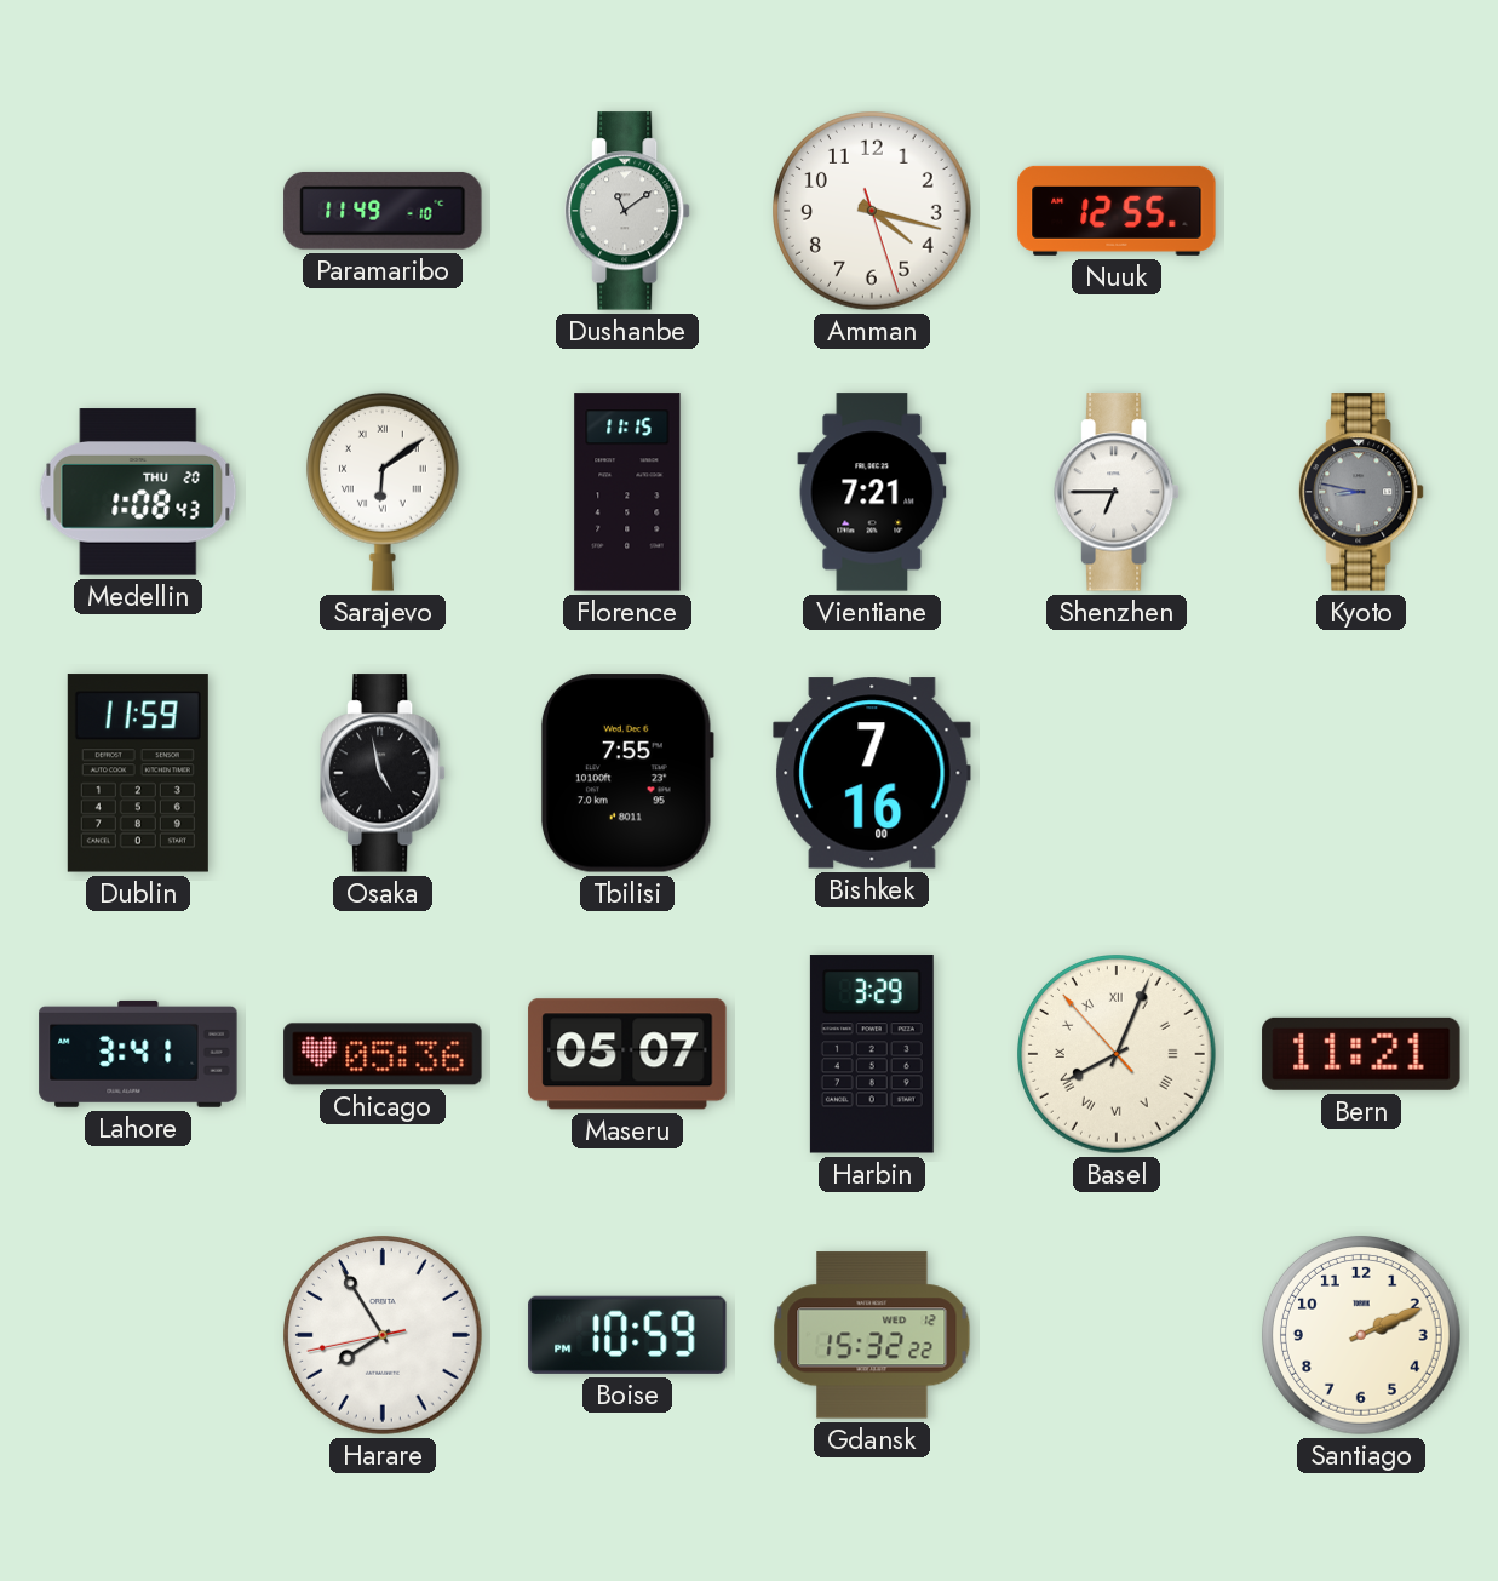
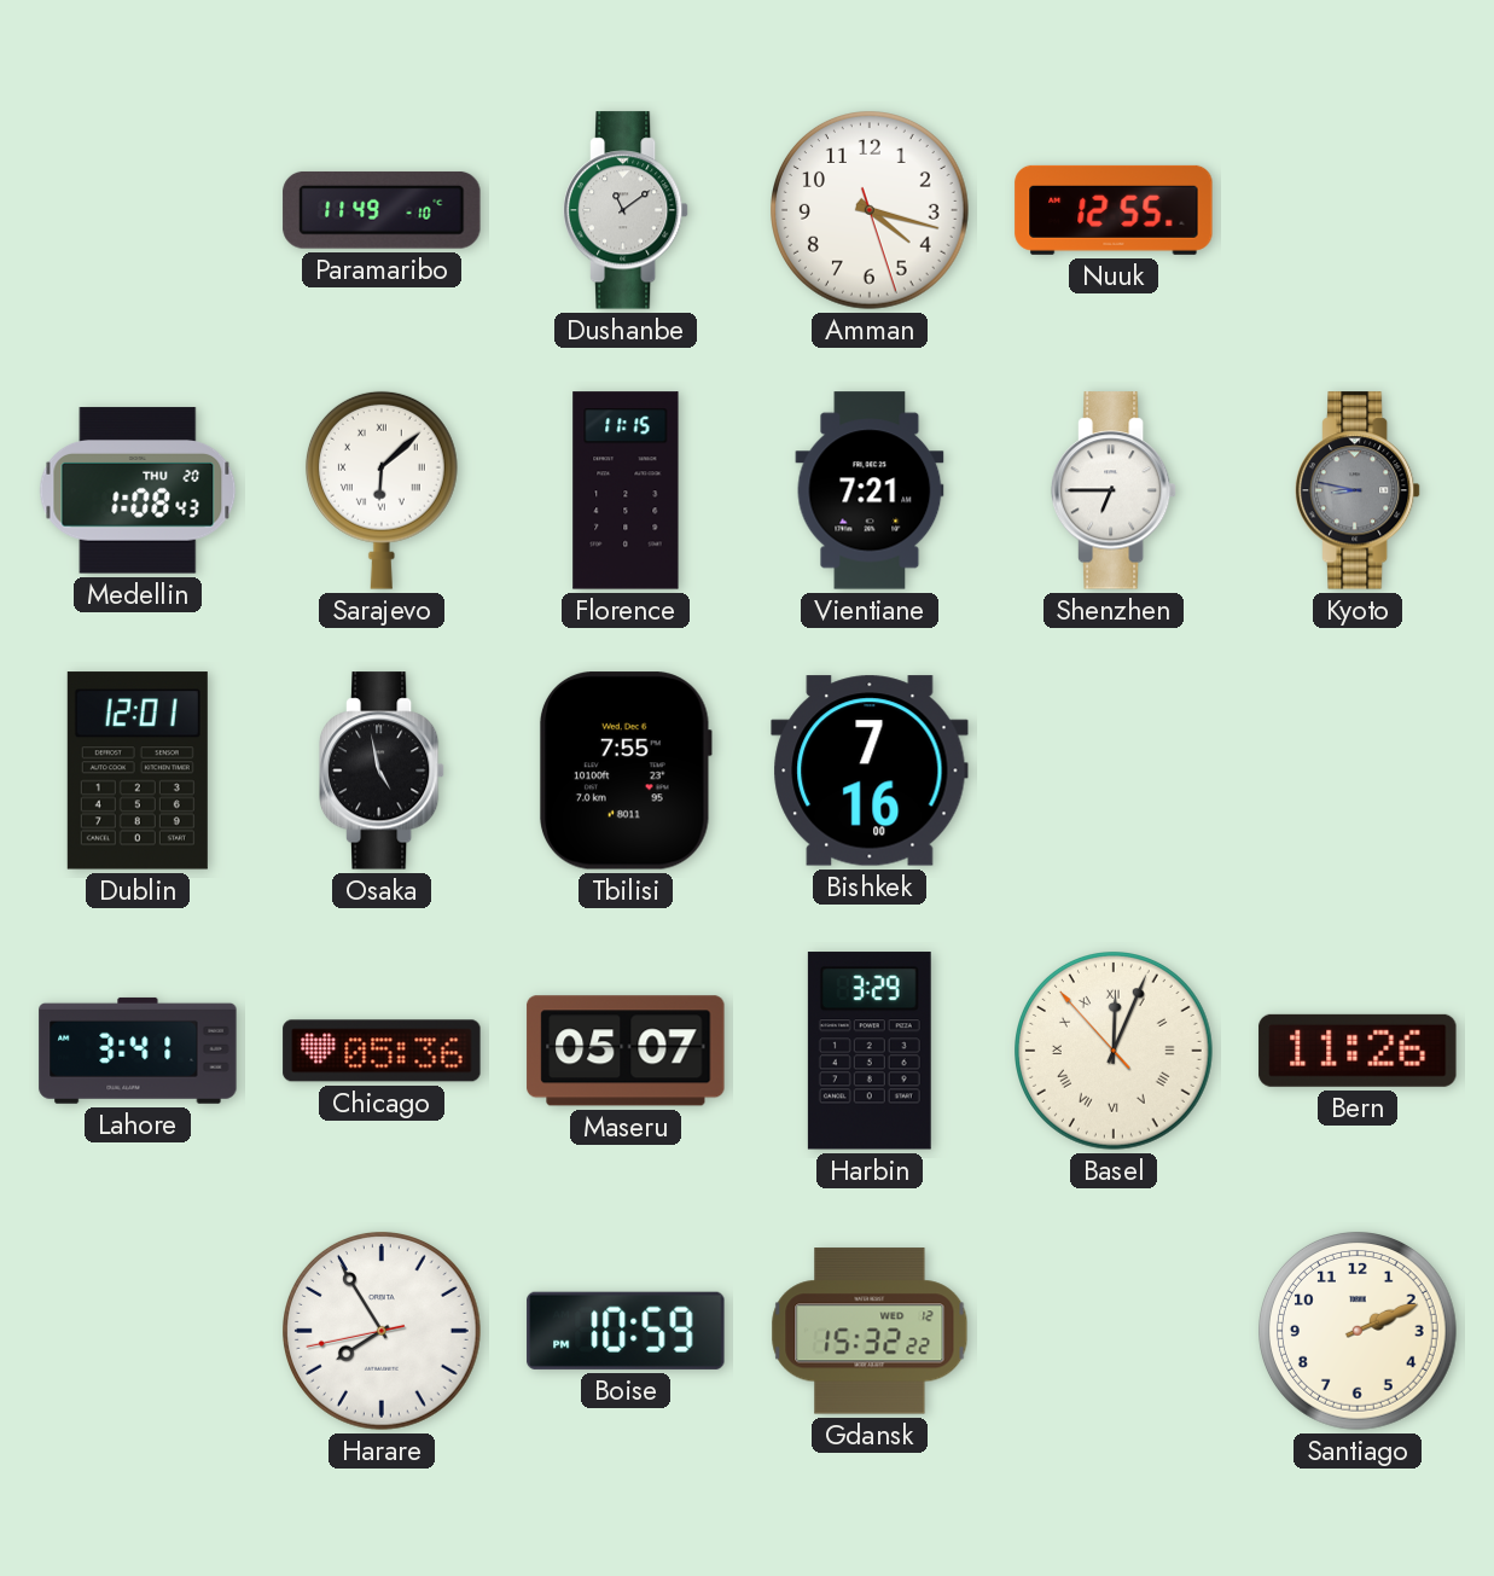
Sarajevo: 6:09 -> 6:08
Dublin: 11:59 -> 12:01
Basel: 8:03 -> 12:03
Bern: 11:21 -> 11:26
